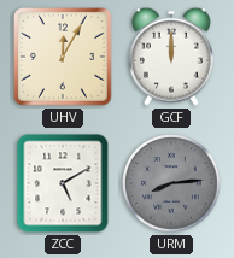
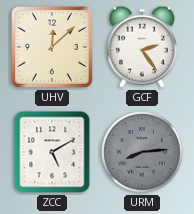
UHV: 12:05 -> 12:08
GCF: 12:00 -> 2:24
